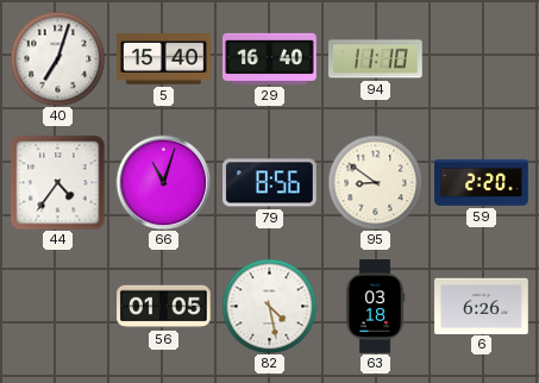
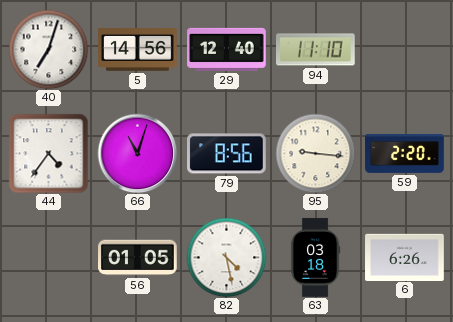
5: 15:40 -> 14:56
29: 16:40 -> 12:40
95: 8:51 -> 9:16
